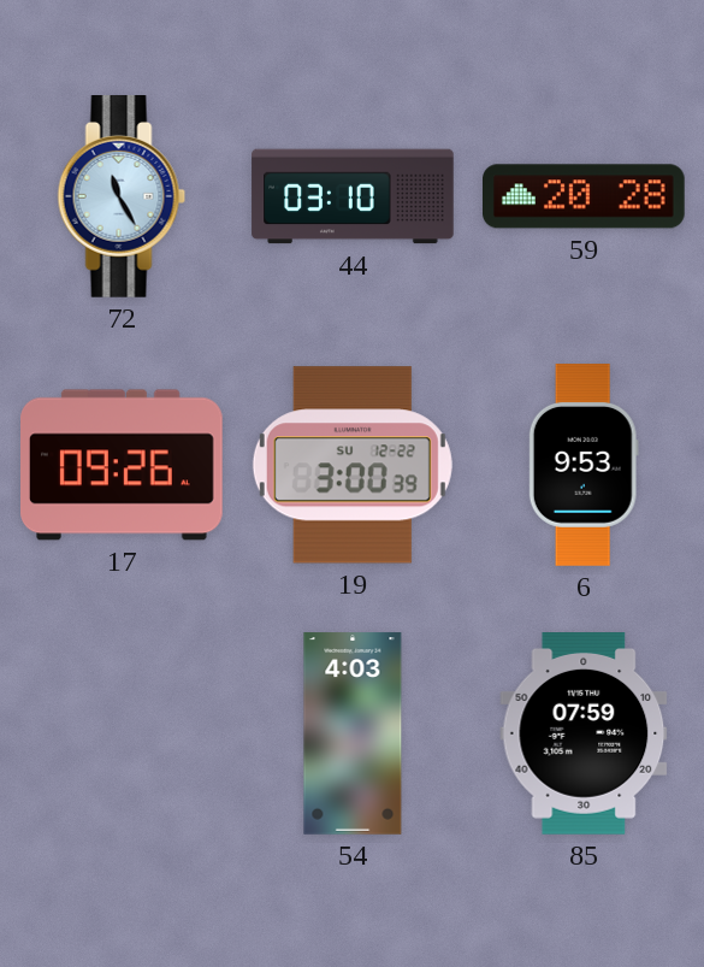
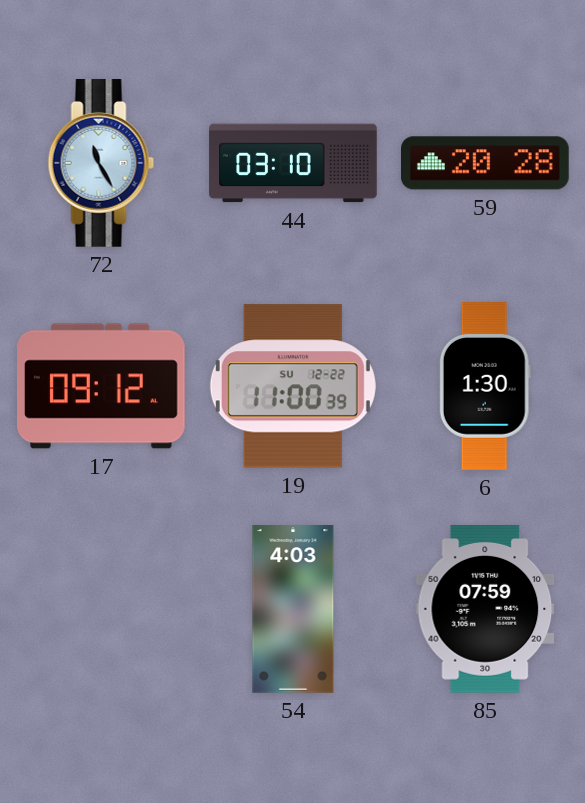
17: 09:26 -> 09:12
19: 3:00 -> 11:00
6: 9:53 -> 1:30
